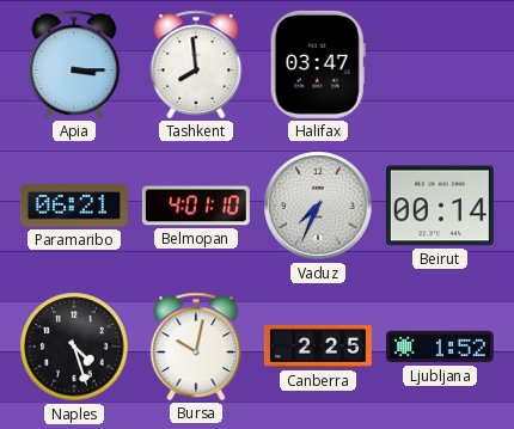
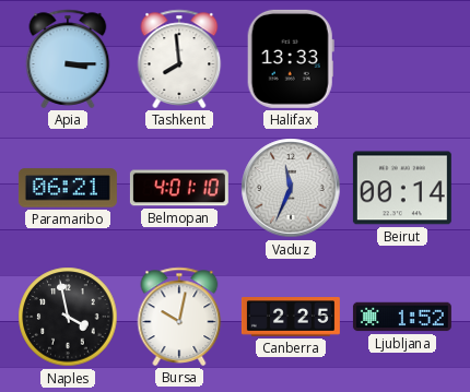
Halifax: 03:47 -> 13:33
Vaduz: 7:34 -> 11:34
Naples: 4:27 -> 3:58
